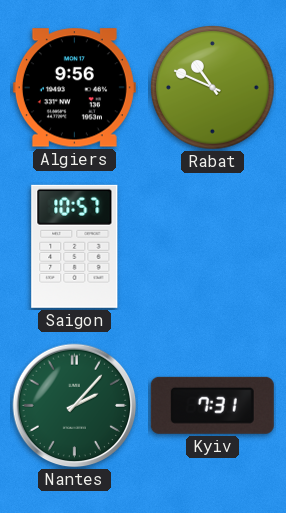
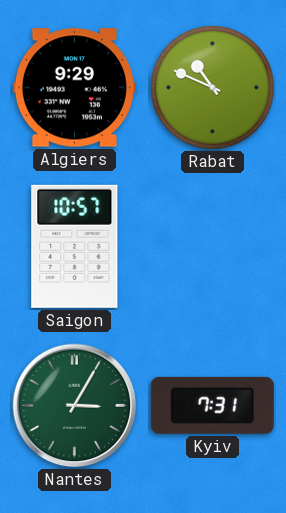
Algiers: 9:56 -> 9:29
Nantes: 2:07 -> 3:05
